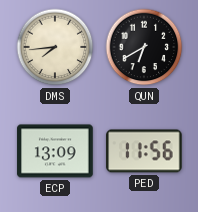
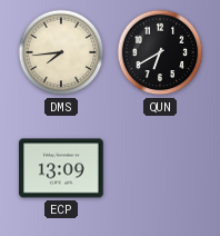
PED: 11:56 -> none
